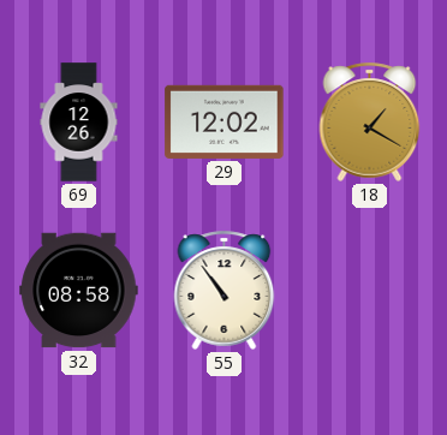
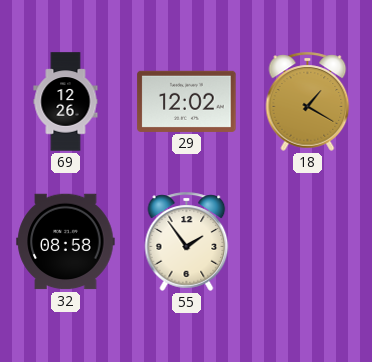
55: 10:54 -> 1:54
